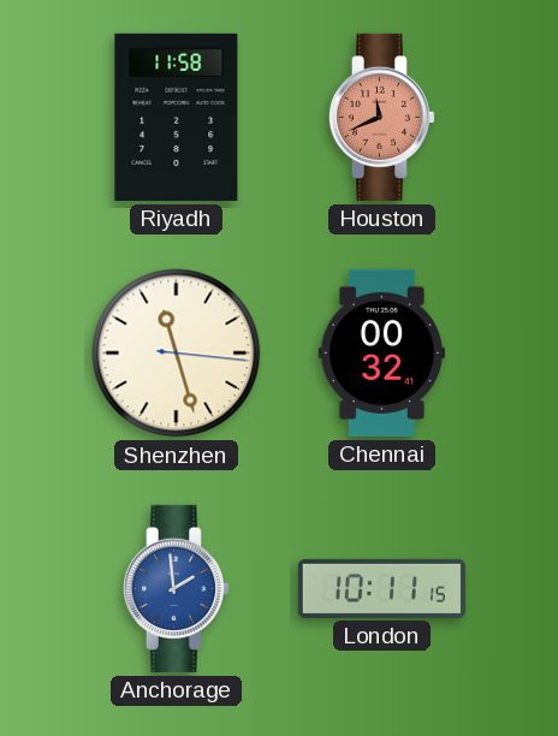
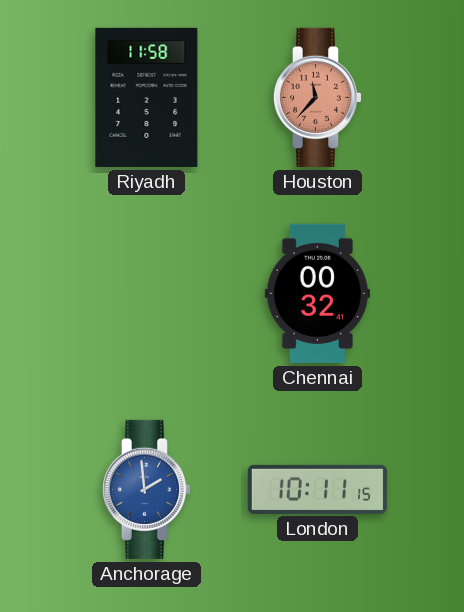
Houston: 11:41 -> 11:37
Shenzhen: 11:27 -> none
